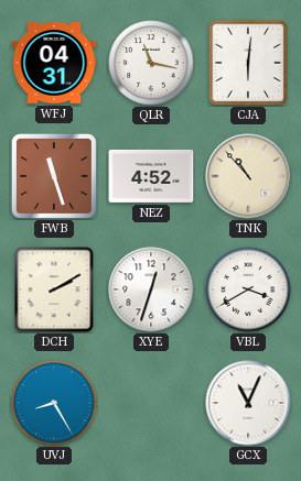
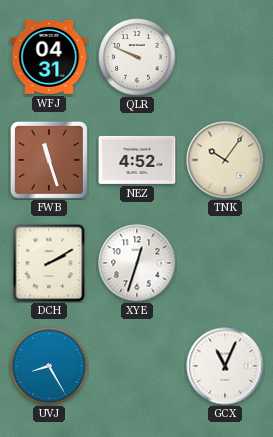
QLR: 11:17 -> 9:49
CJA: 6:01 -> none
TNK: 10:53 -> 10:06
VBL: 3:40 -> none
